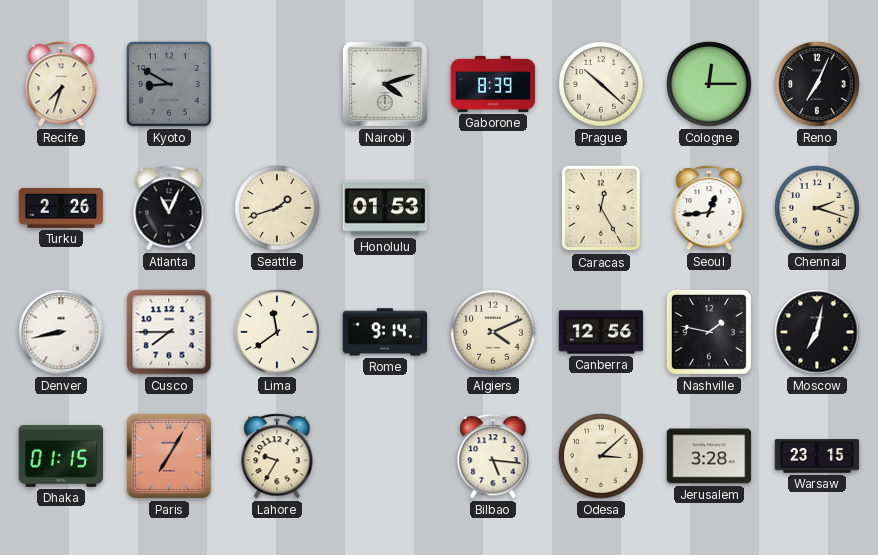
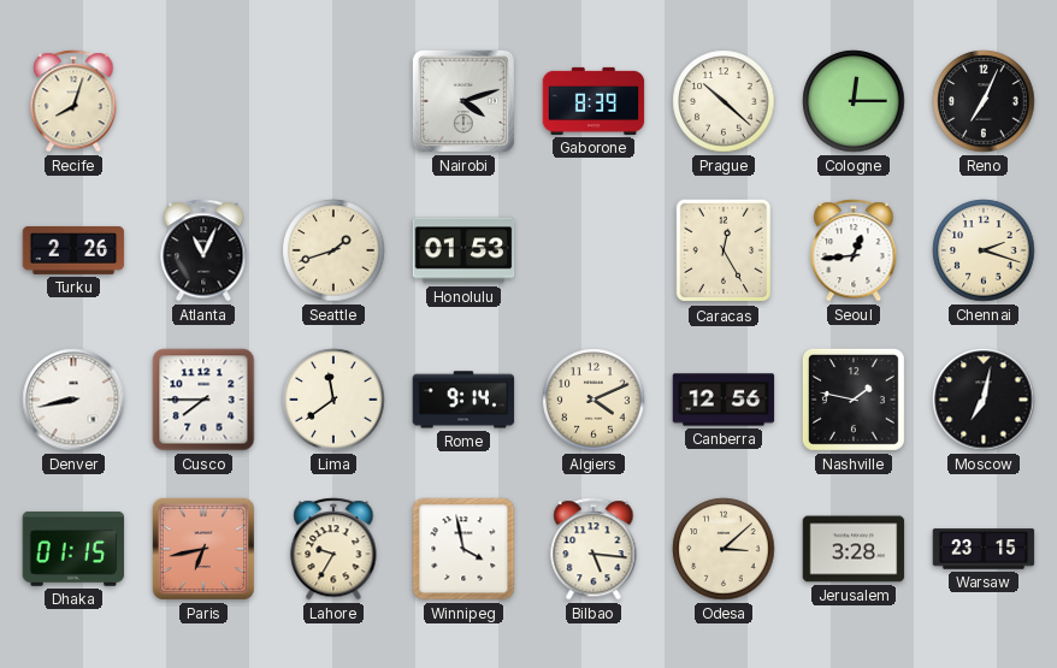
Recife: 7:33 -> 8:03
Kyoto: 8:50 -> none
Paris: 7:05 -> 6:43
Winnipeg: none -> 3:58
